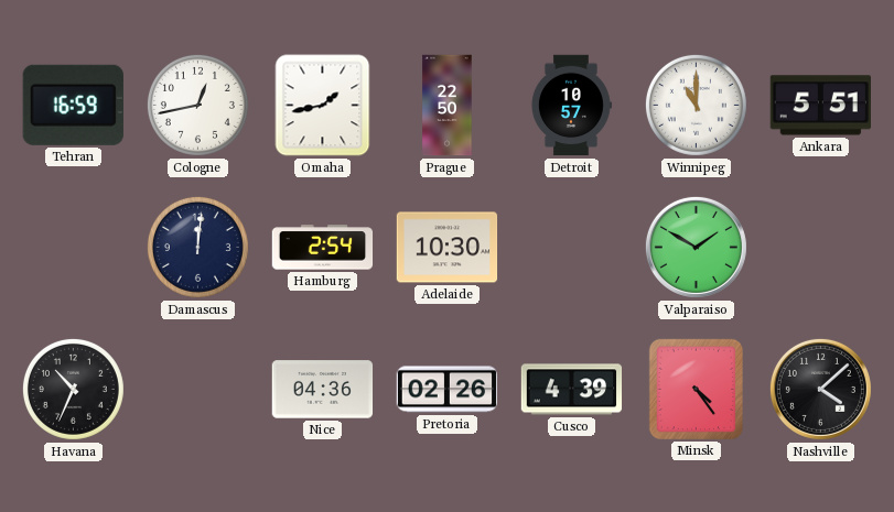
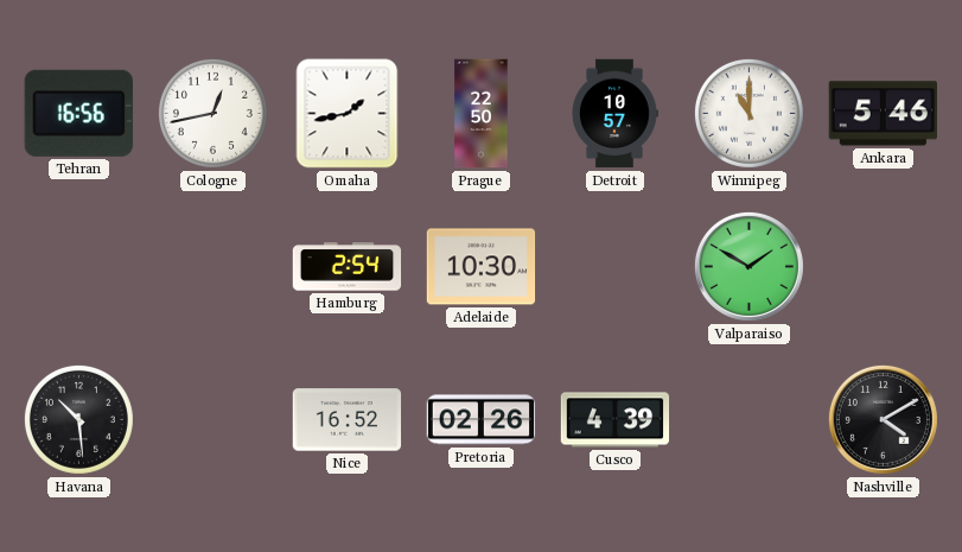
Tehran: 16:59 -> 16:56
Ankara: 5:51 -> 5:46
Damascus: 12:01 -> none
Havana: 10:34 -> 10:29
Nice: 04:36 -> 16:52
Minsk: 4:24 -> none
Nashville: 4:08 -> 4:10
